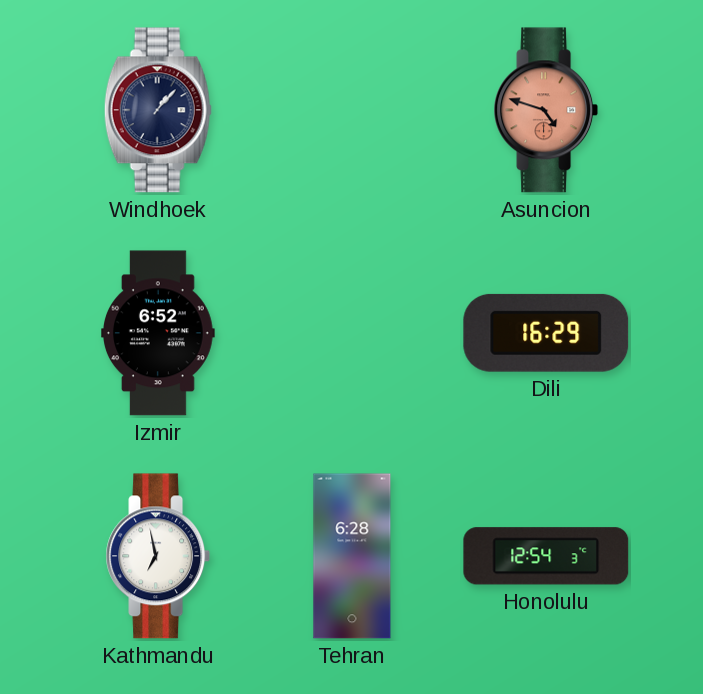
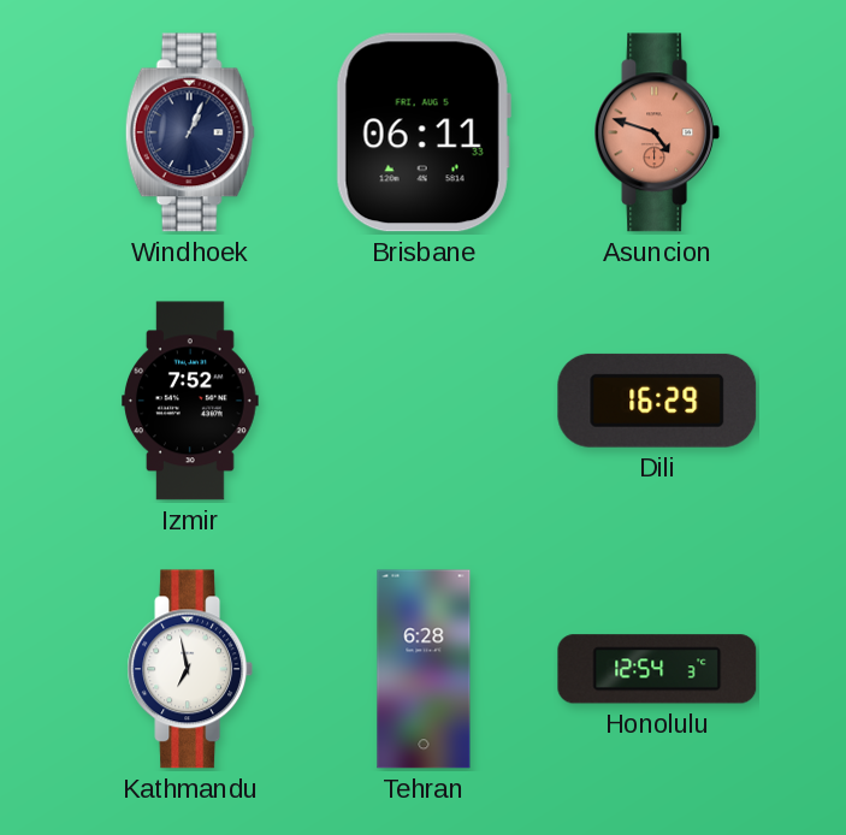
Windhoek: 1:07 -> 1:04
Brisbane: none -> 06:11
Izmir: 6:52 -> 7:52
